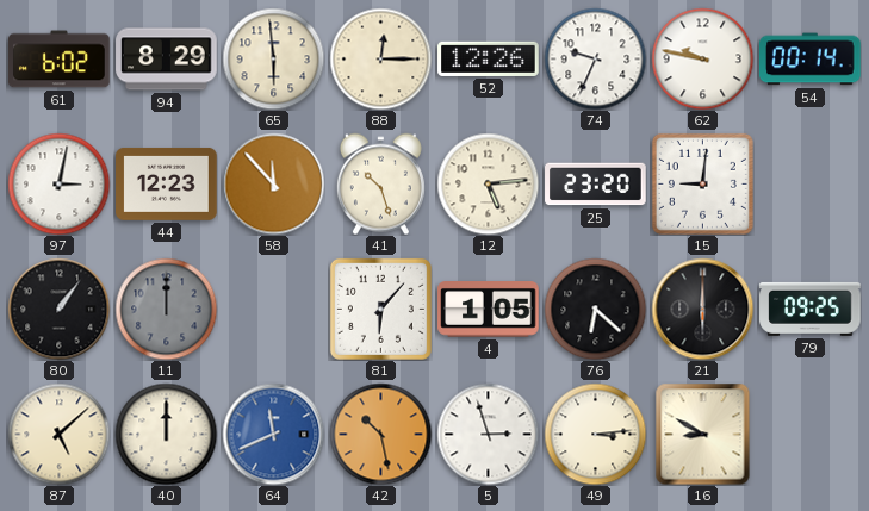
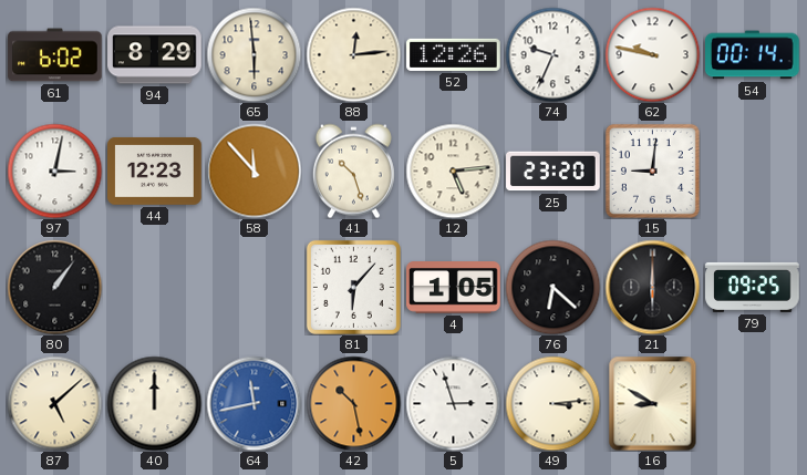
88: 12:15 -> 12:14
11: 12:00 -> none
64: 11:41 -> 11:43
